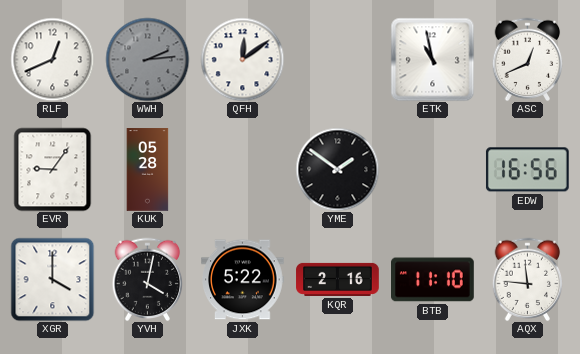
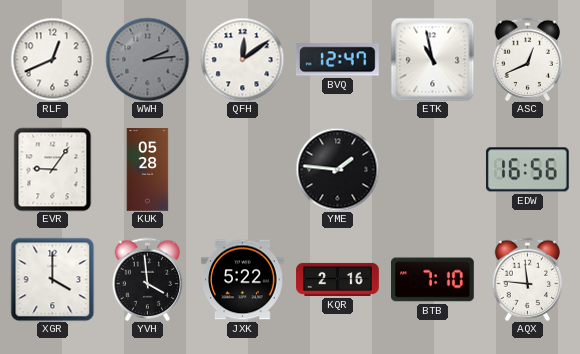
BVQ: none -> 12:47
YME: 1:51 -> 1:46
YVH: 4:02 -> 3:59
BTB: 11:10 -> 7:10
